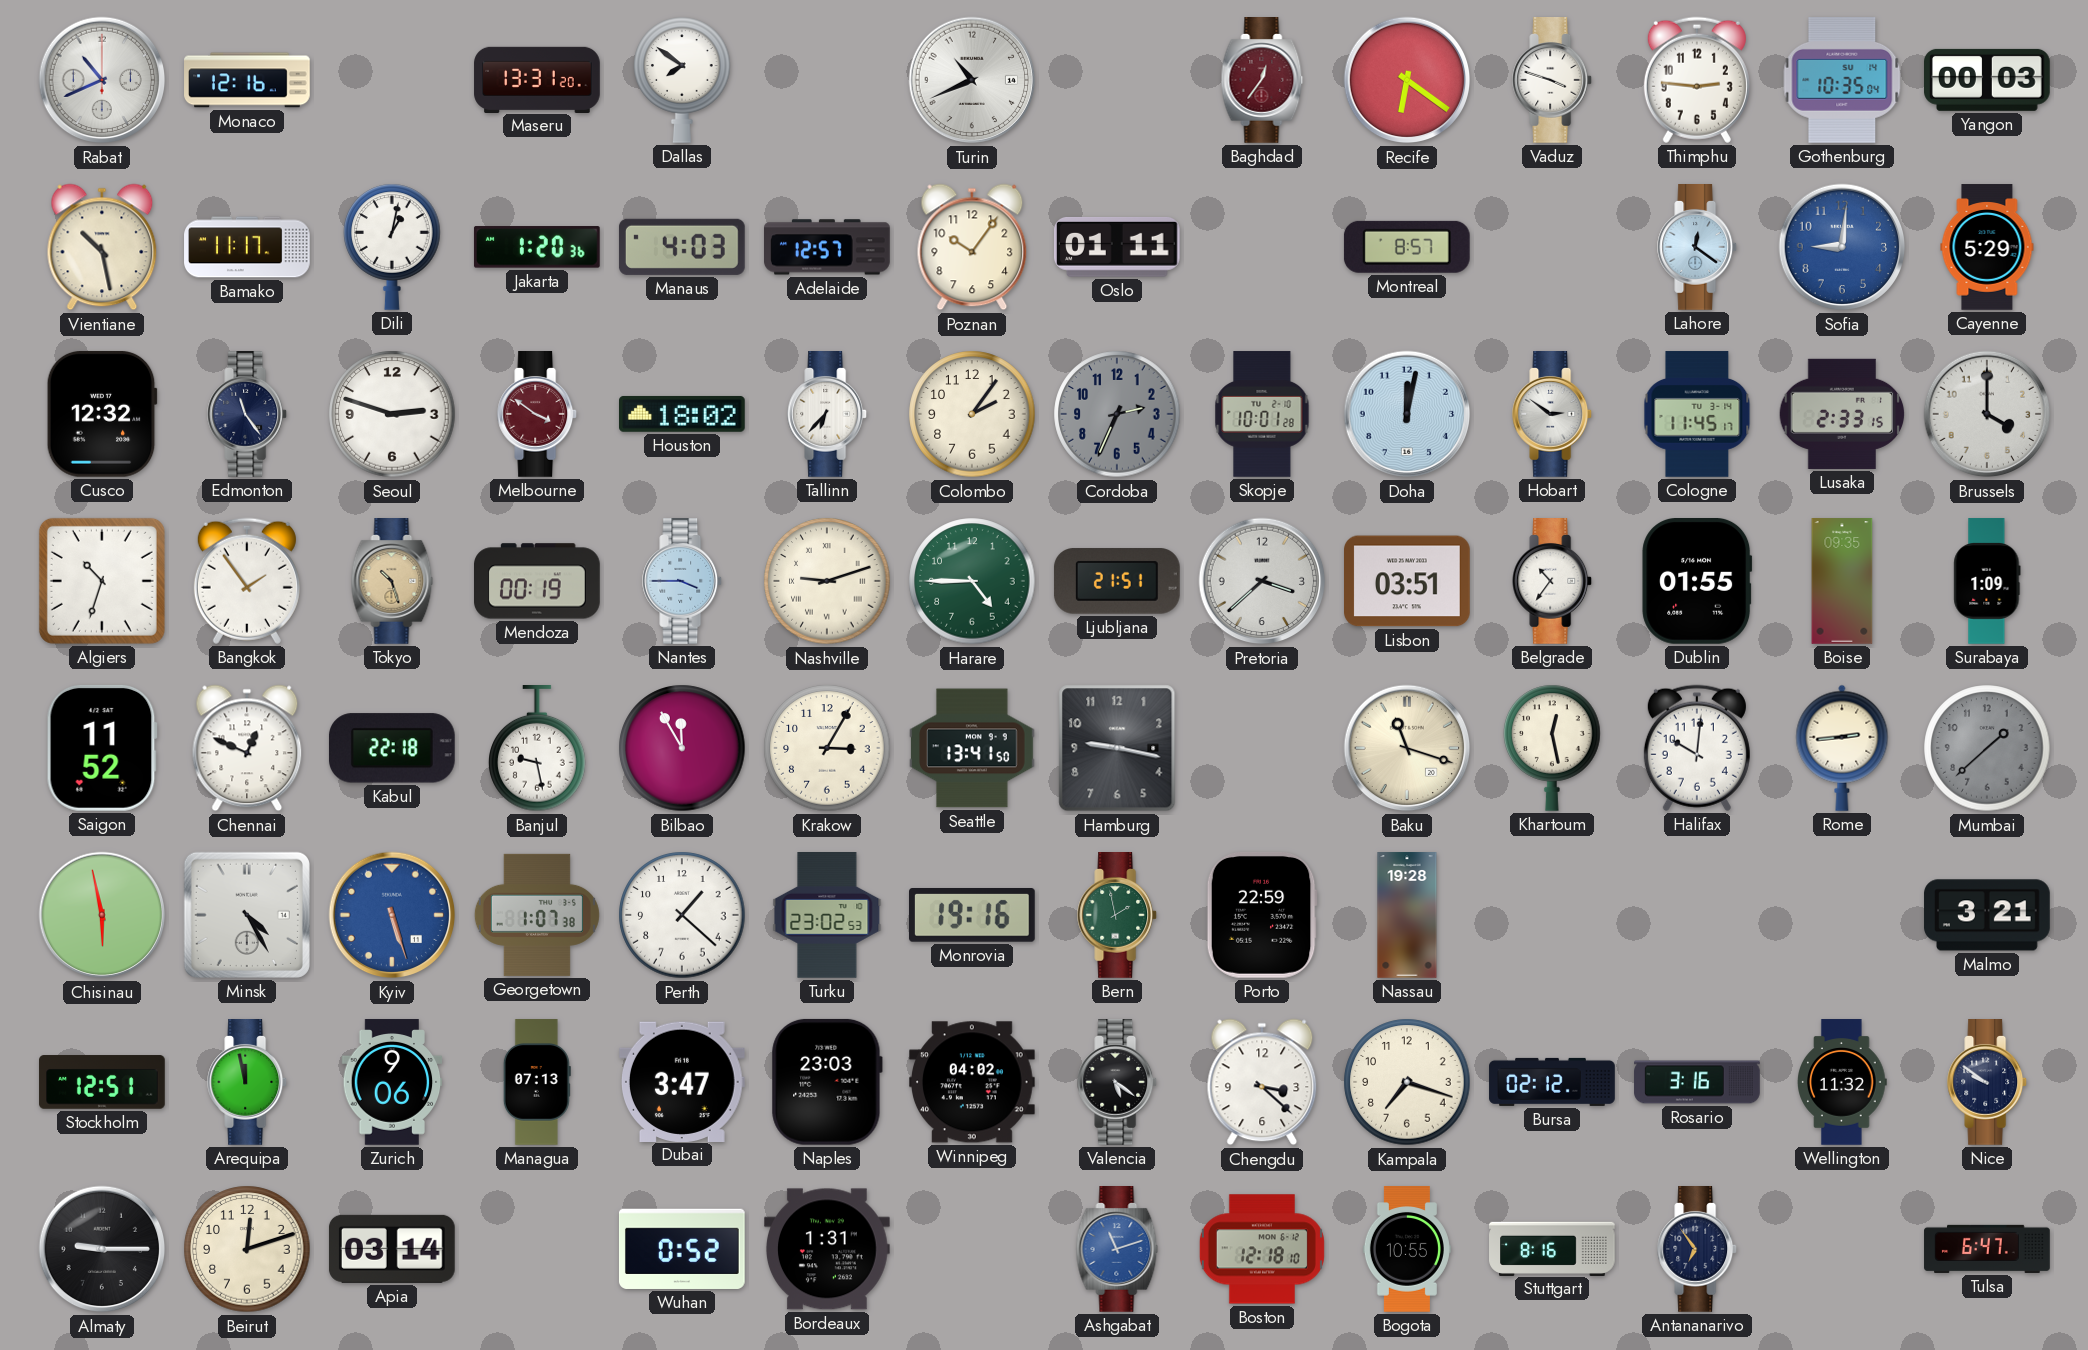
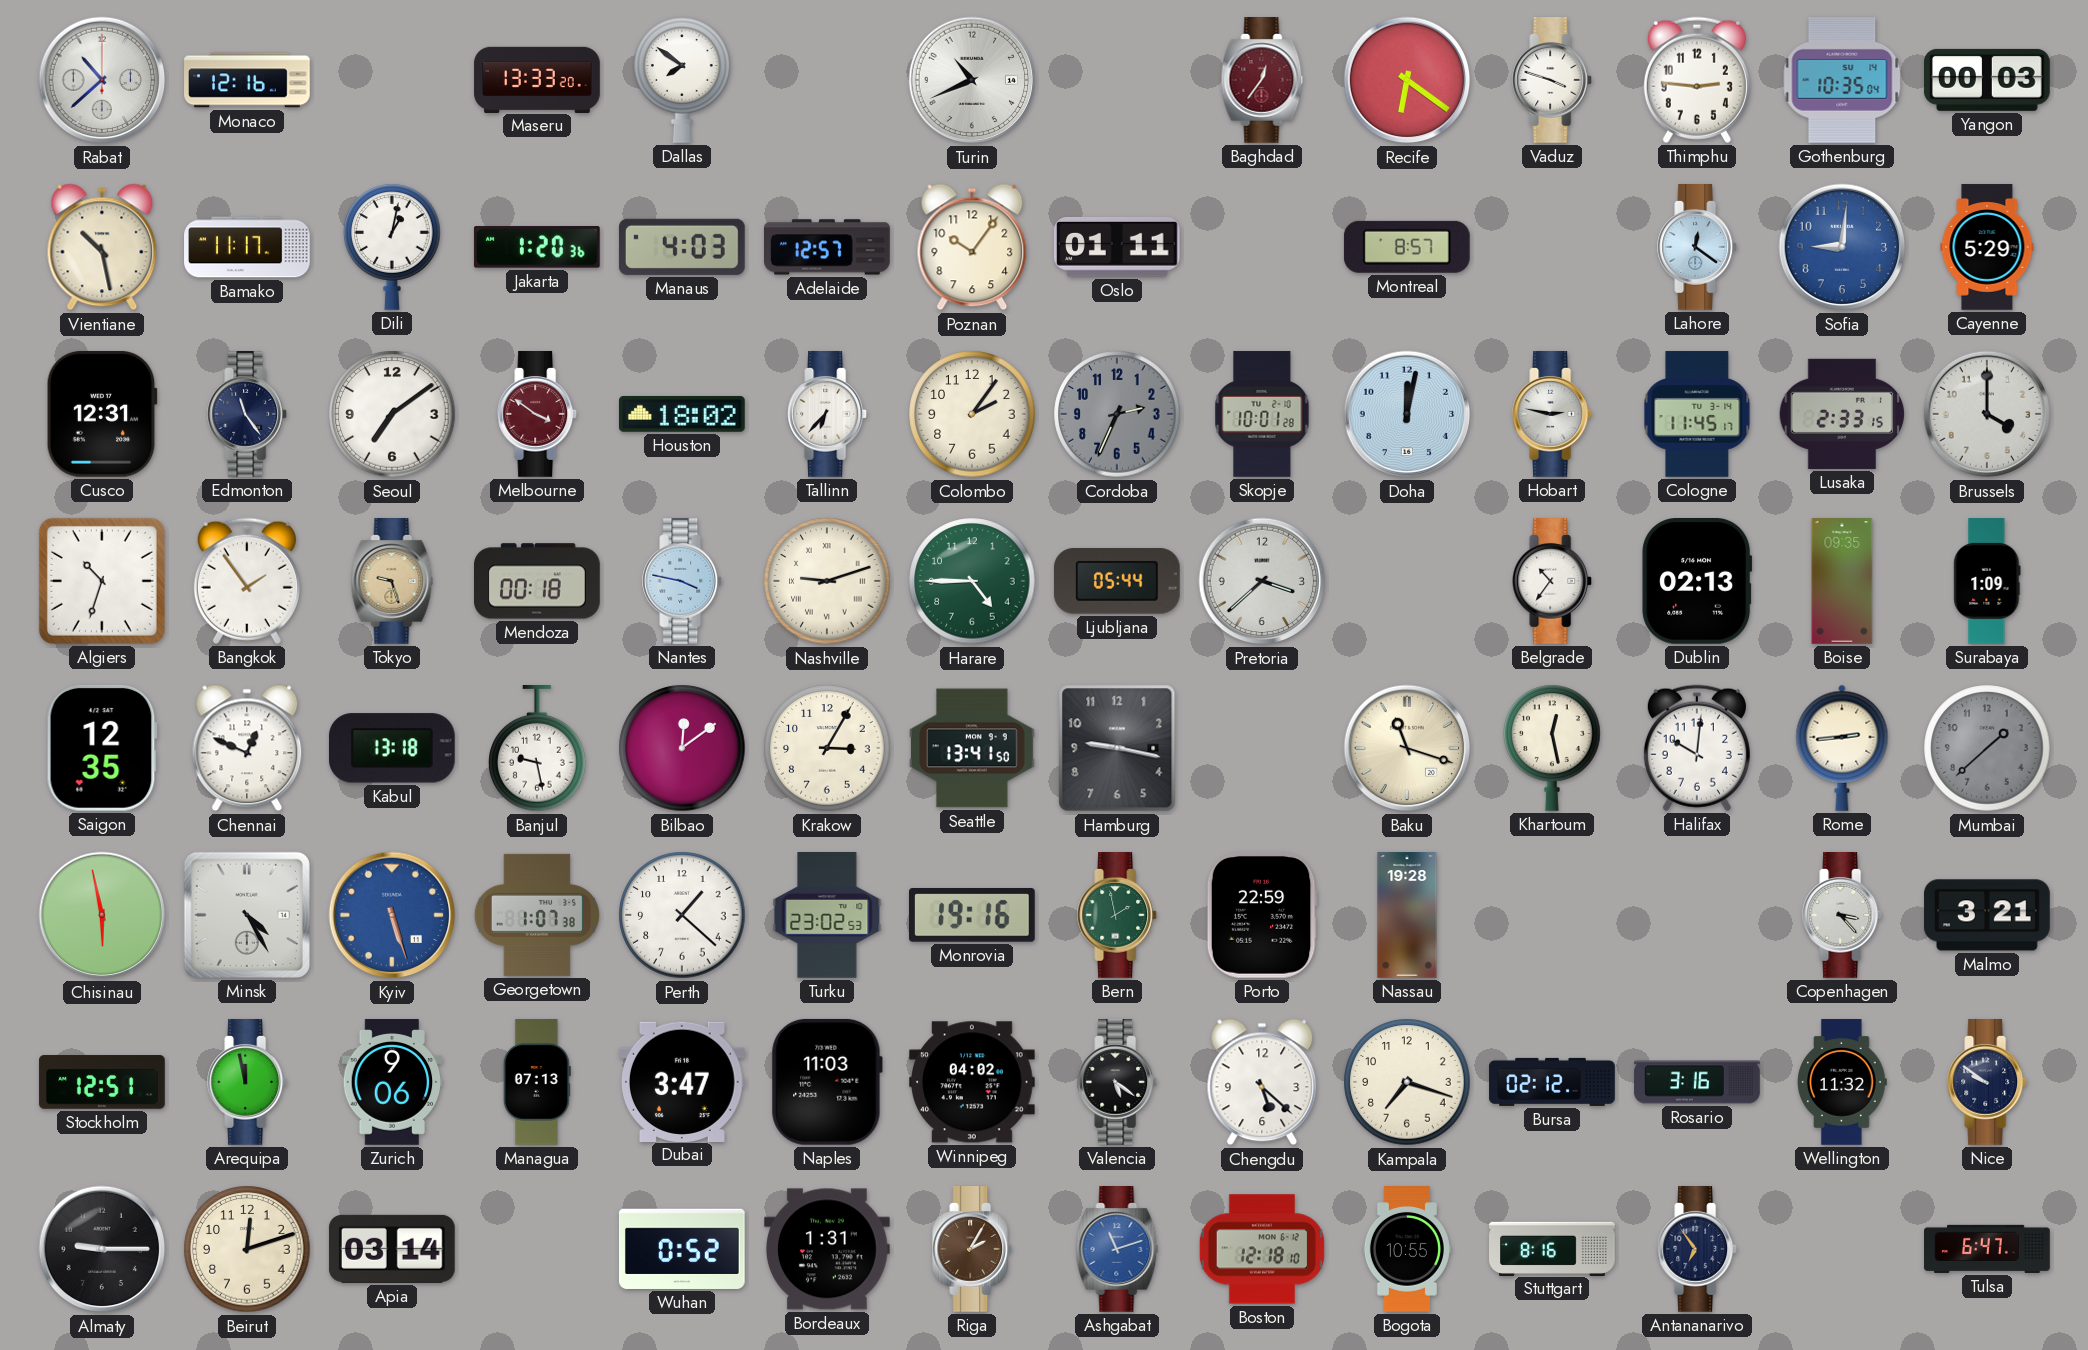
Rabat: 10:41 -> 10:38
Maseru: 13:31 -> 13:33
Cusco: 12:32 -> 12:31
Seoul: 2:48 -> 7:09
Hobart: 2:51 -> 2:47
Tokyo: 10:27 -> 9:27
Mendoza: 00:19 -> 00:18
Nantes: 3:45 -> 3:47
Ljubljana: 21:51 -> 05:44
Lisbon: 03:51 -> none
Dublin: 01:55 -> 02:13
Saigon: 11:52 -> 12:35
Kabul: 22:18 -> 13:18
Bilbao: 11:55 -> 12:09
Copenhagen: none -> 3:23
Naples: 23:03 -> 11:03
Chengdu: 3:22 -> 5:22
Riga: none -> 2:05
